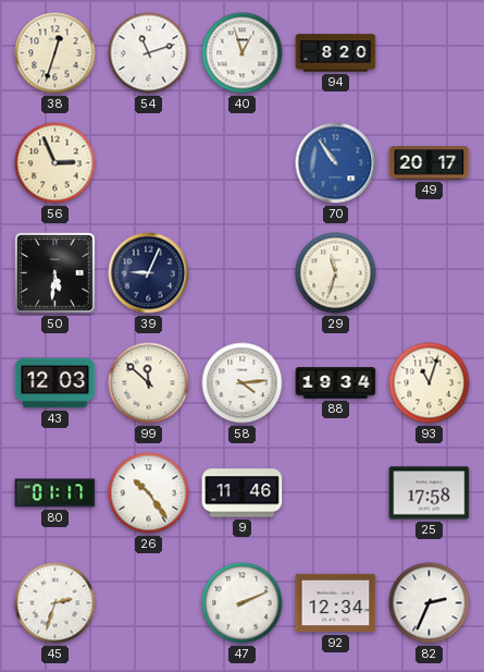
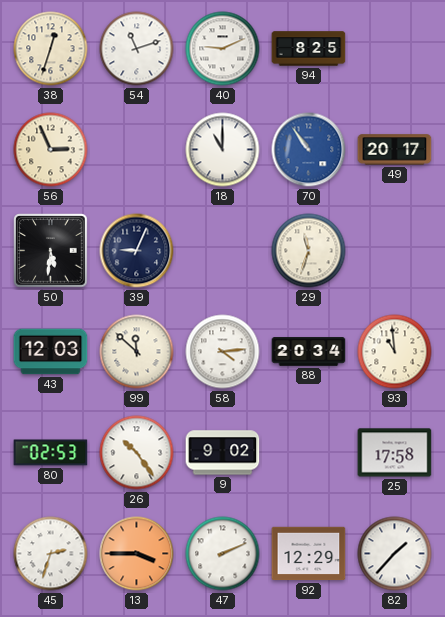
40: 12:57 -> 9:11
94: 8:20 -> 8:25
18: none -> 11:00
88: 19:34 -> 20:34
93: 11:03 -> 10:59
80: 01:17 -> 02:53
9: 11:46 -> 9:02
13: none -> 3:45
92: 12:34 -> 12:29
82: 2:34 -> 1:37
